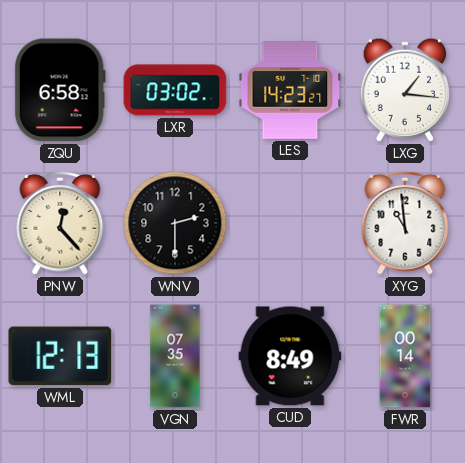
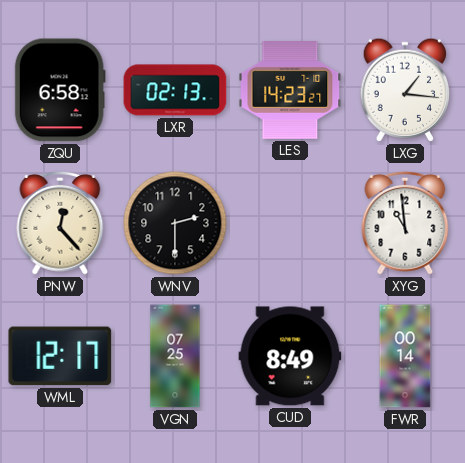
LXR: 03:02 -> 02:13
WML: 12:13 -> 12:17
VGN: 07:35 -> 07:25
